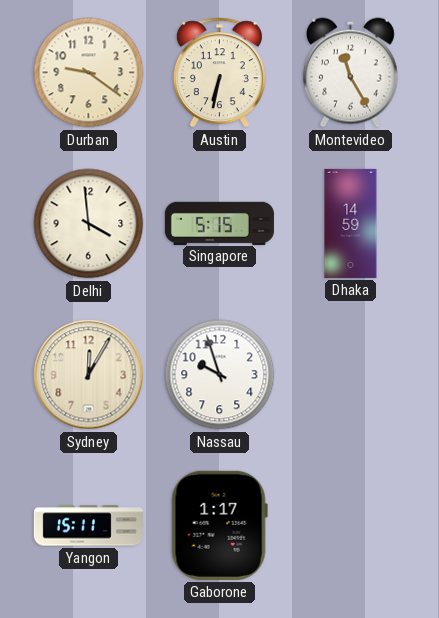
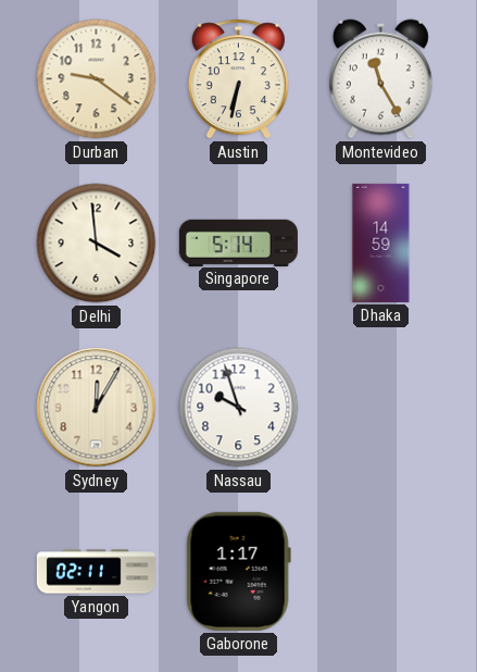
Singapore: 5:15 -> 5:14
Yangon: 15:11 -> 02:11
